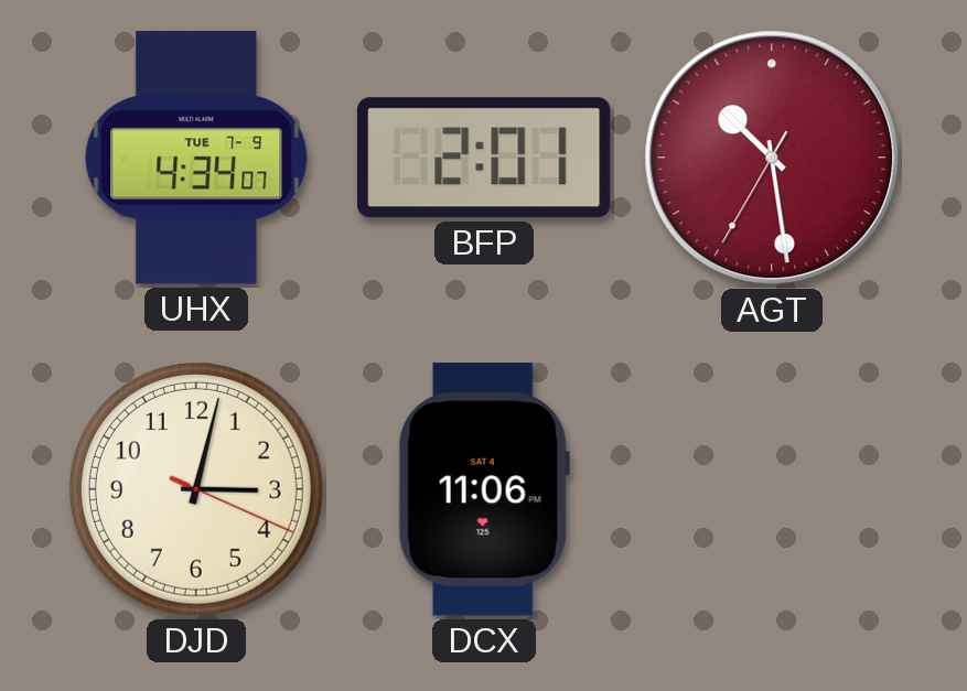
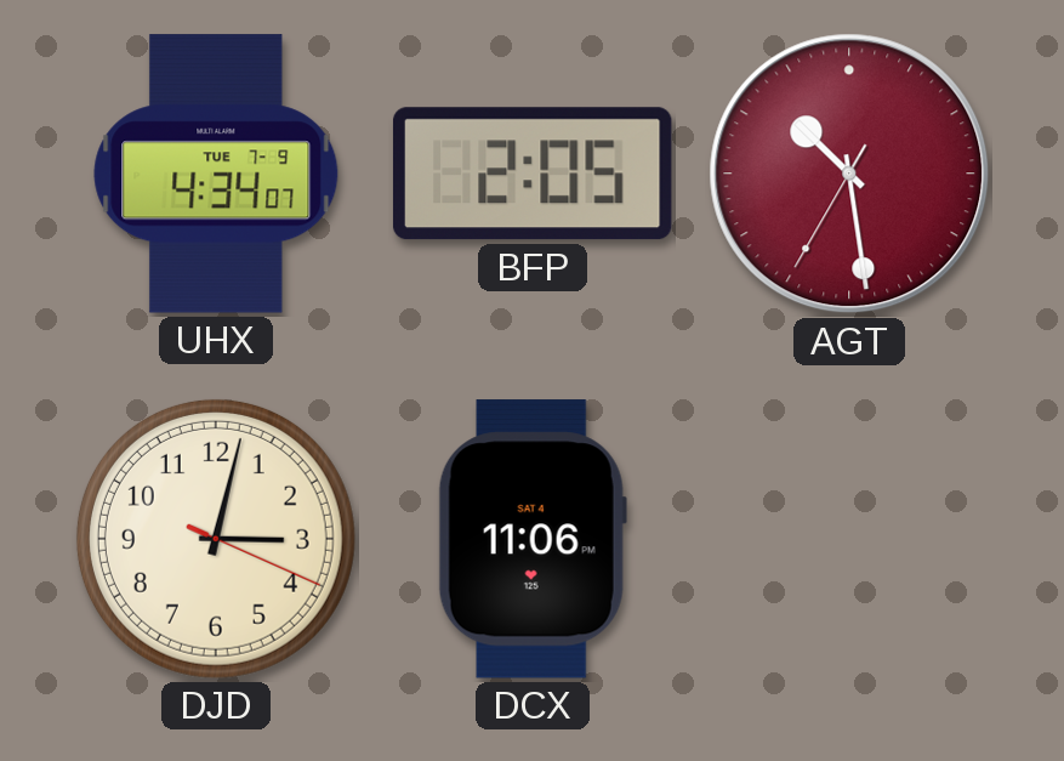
BFP: 2:01 -> 2:05
